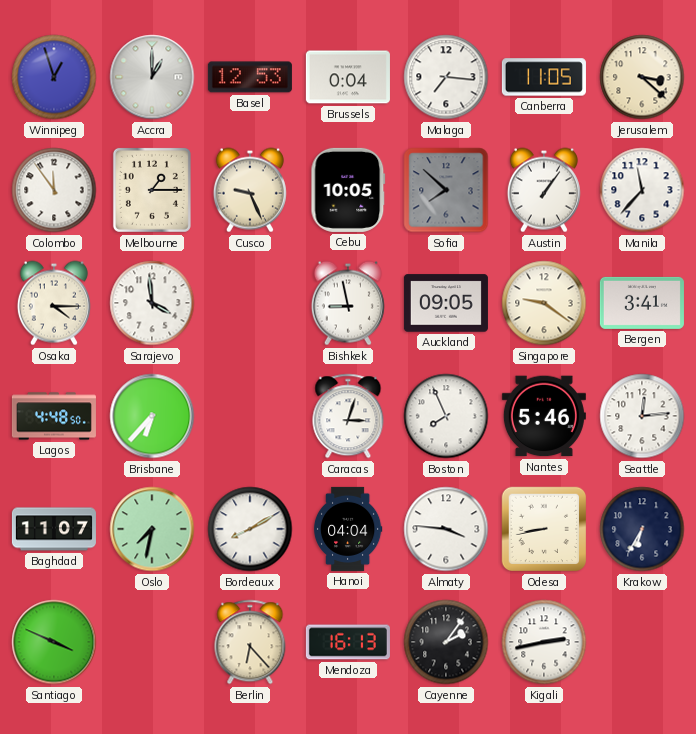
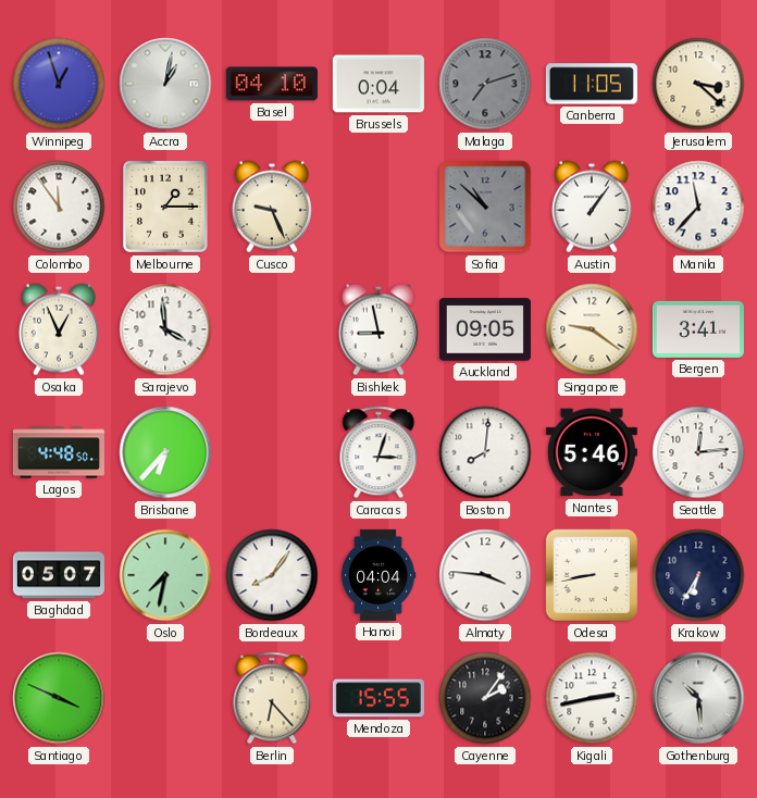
Accra: 1:00 -> 1:02
Basel: 12:53 -> 04:10
Malaga: 7:16 -> 7:12
Malaga dial: white -> grey
Cebu: 10:05 -> none
Sofia: 7:52 -> 10:52
Osaka: 4:15 -> 12:56
Boston: 7:56 -> 8:01
Baghdad: 11:07 -> 05:07
Bordeaux: 8:10 -> 8:06
Mendoza: 16:13 -> 15:55
Gothenburg: none -> 10:29
